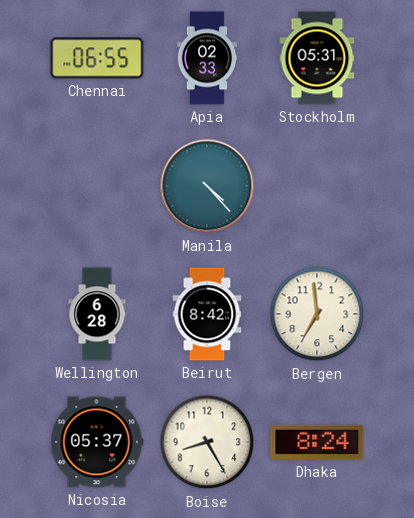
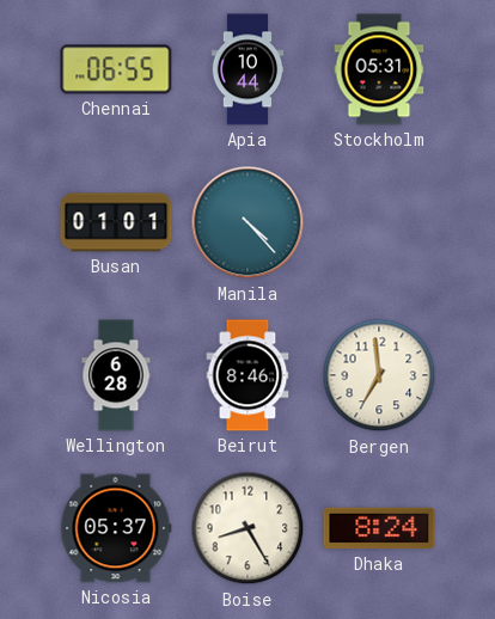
Apia: 02:33 -> 10:44
Busan: none -> 01:01
Beirut: 8:42 -> 8:46
